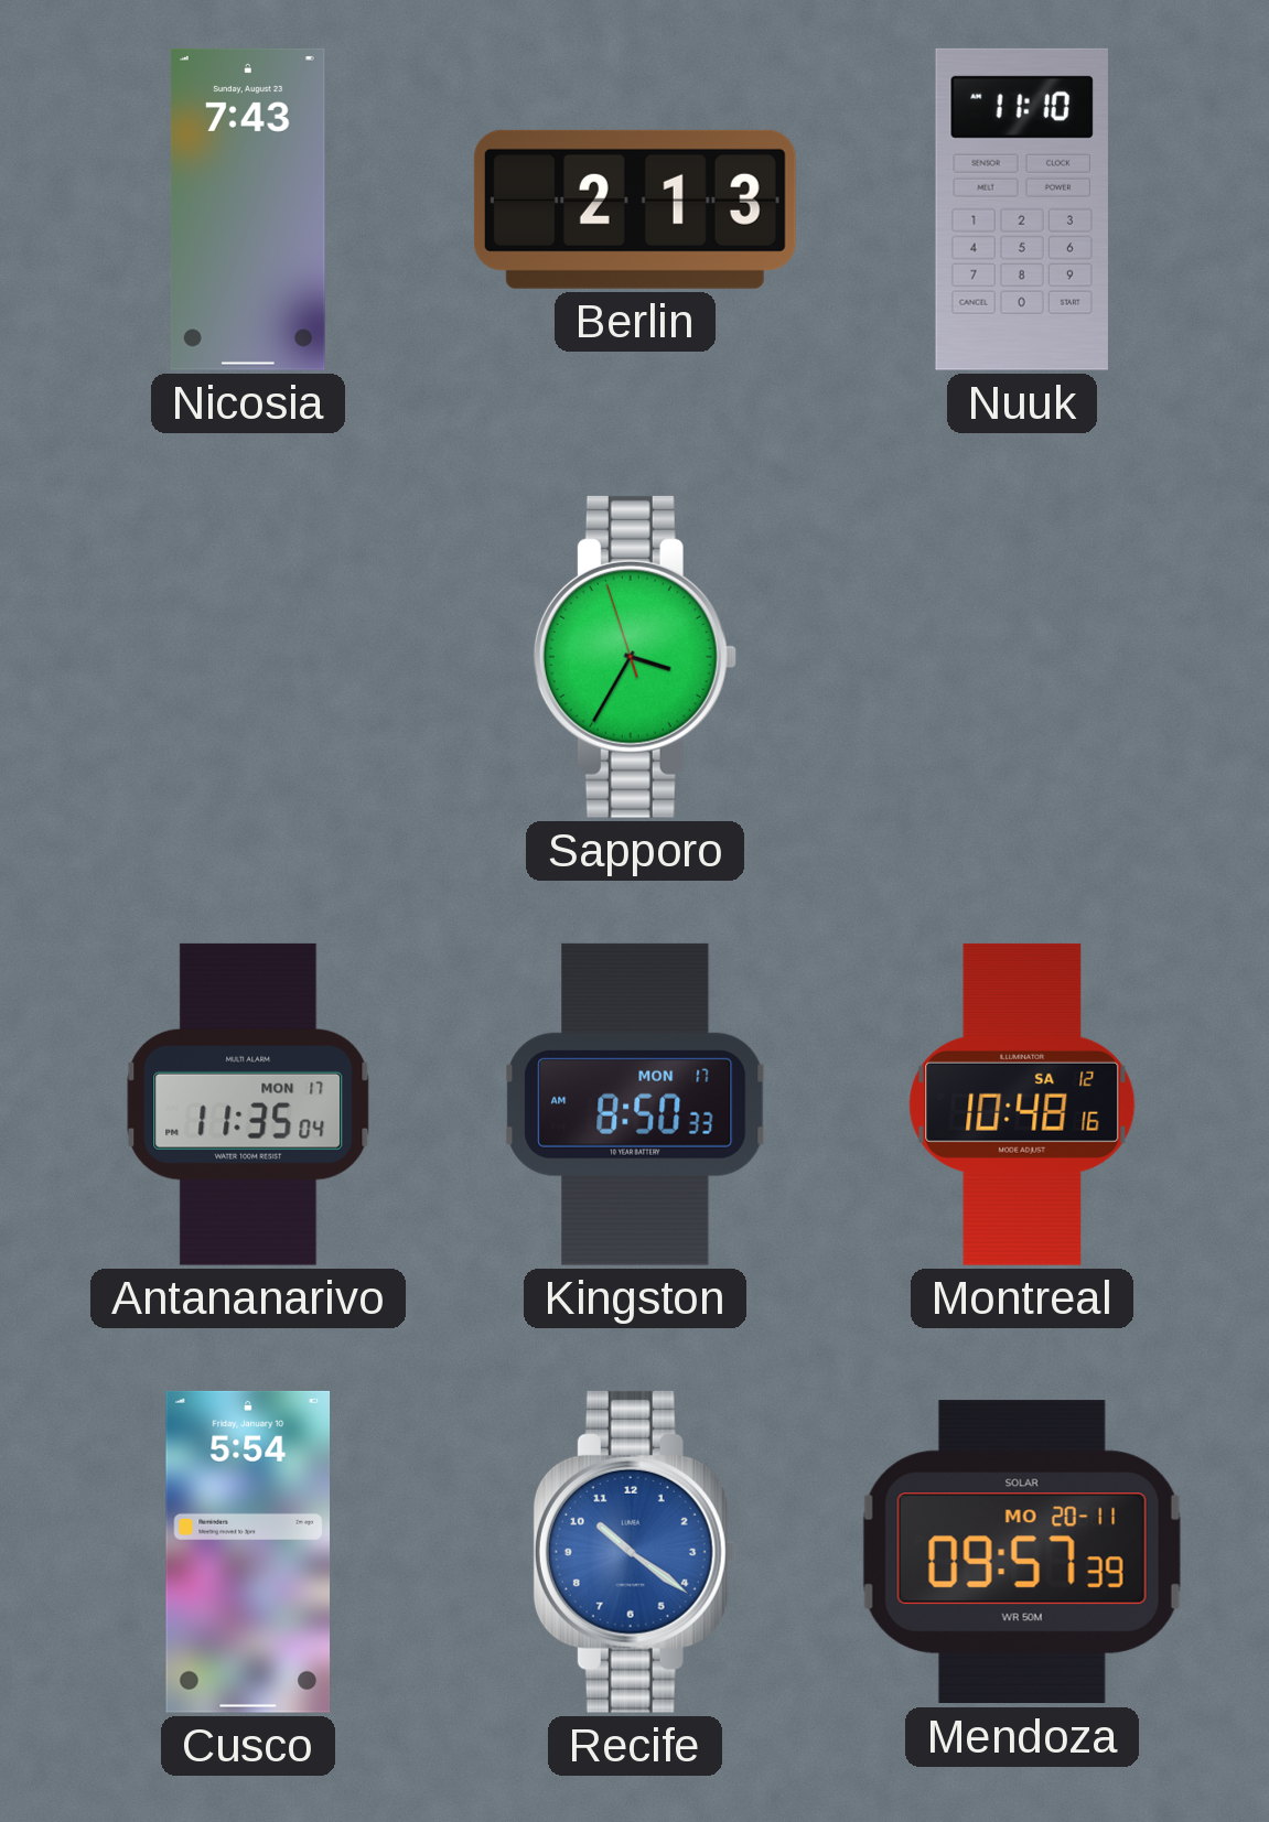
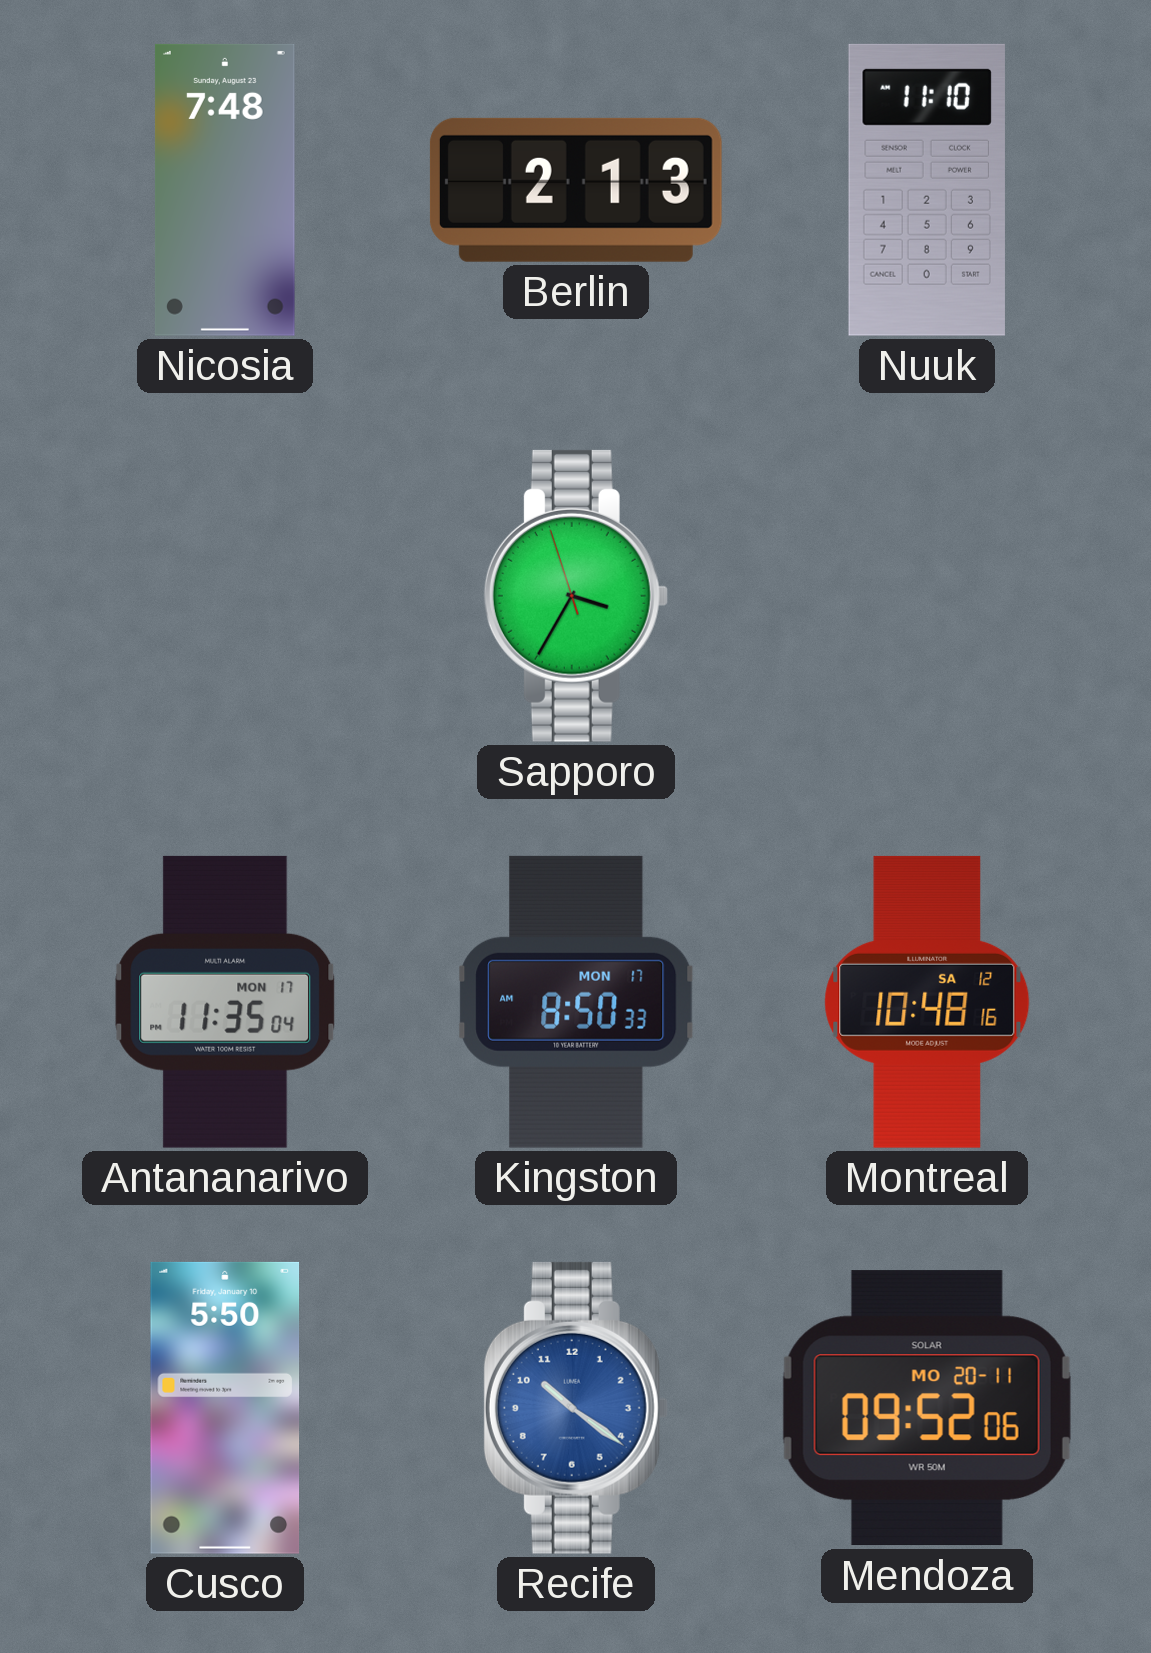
Nicosia: 7:43 -> 7:48
Cusco: 5:54 -> 5:50
Mendoza: 09:57 -> 09:52
